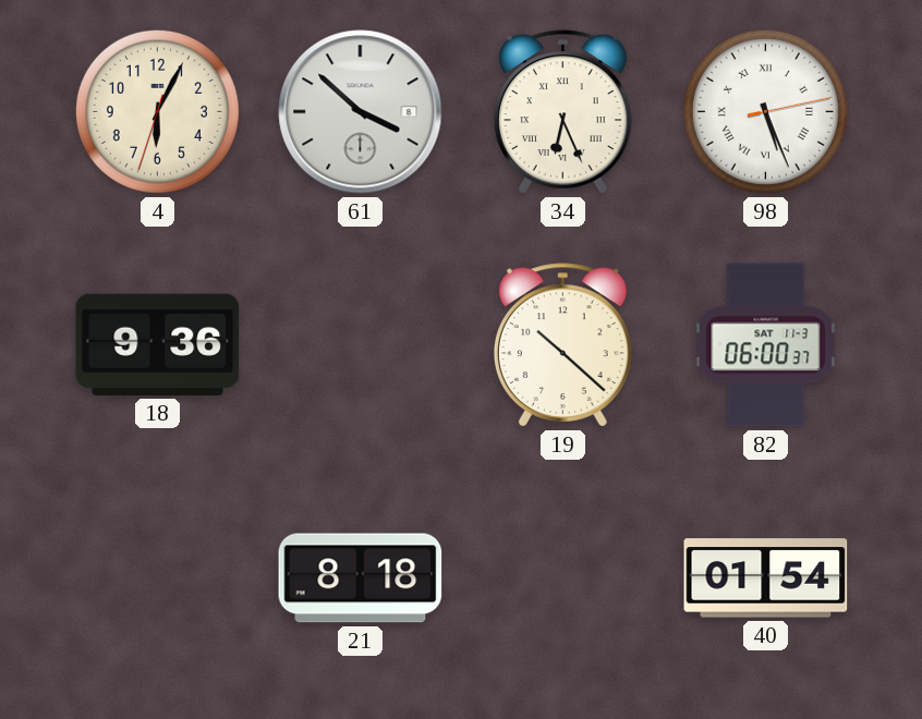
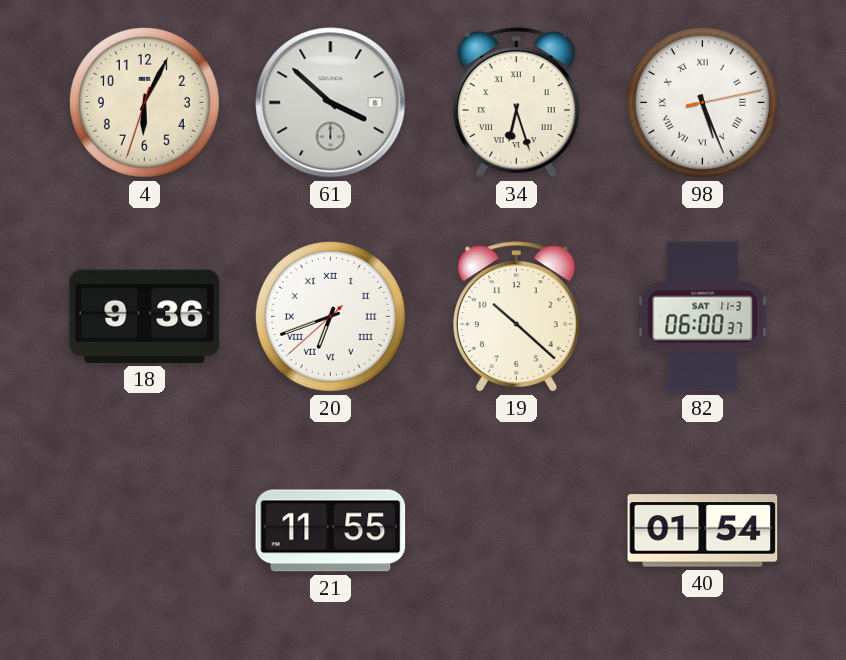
34: 6:26 -> 6:27
20: none -> 6:41
21: 8:18 -> 11:55
